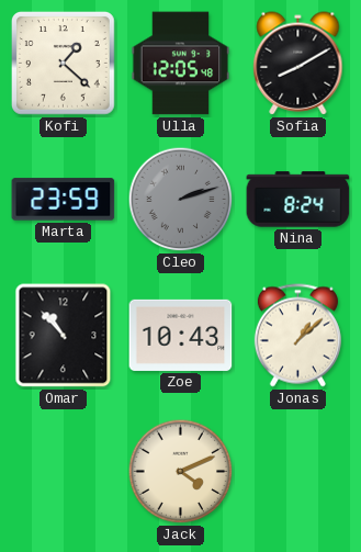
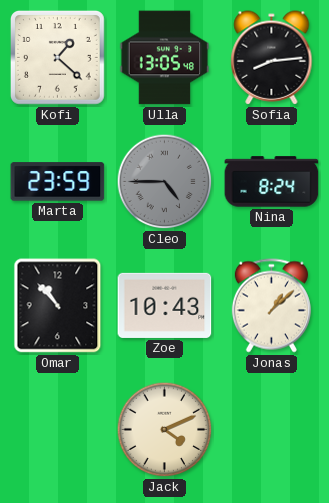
Ulla: 12:05 -> 13:05
Sofia: 8:10 -> 8:14
Cleo: 2:12 -> 4:45
